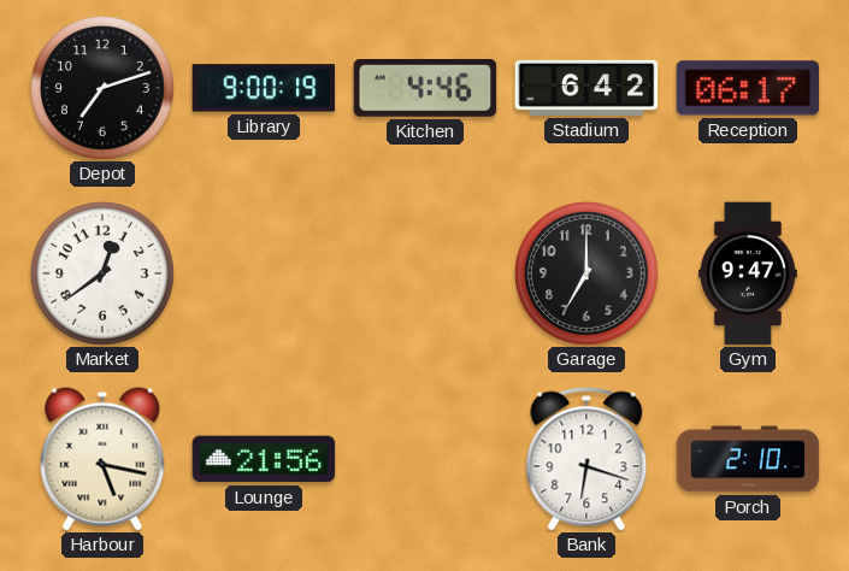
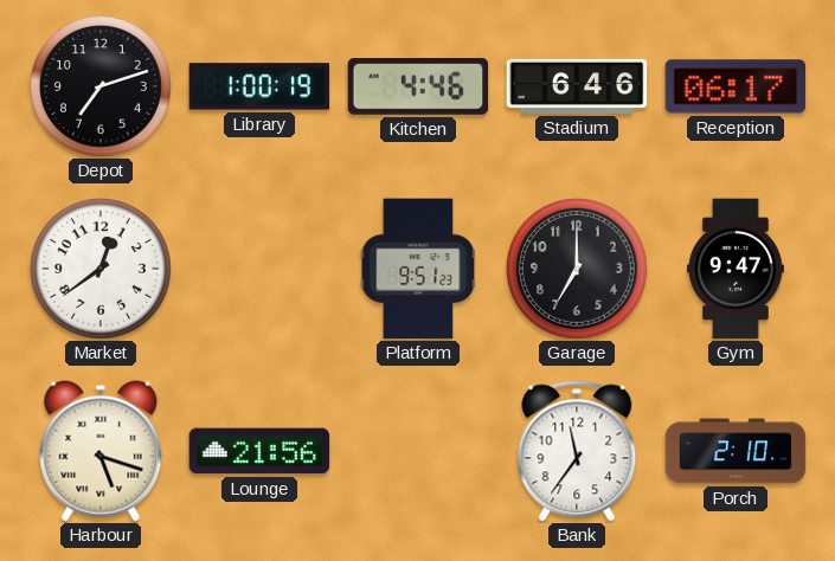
Library: 9:00 -> 1:00
Stadium: 6:42 -> 6:46
Platform: none -> 9:51
Harbour: 5:17 -> 5:18
Bank: 6:18 -> 11:36
